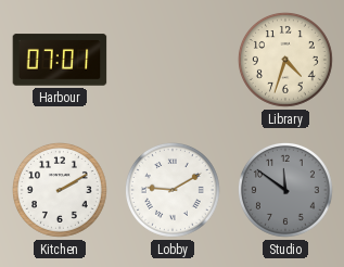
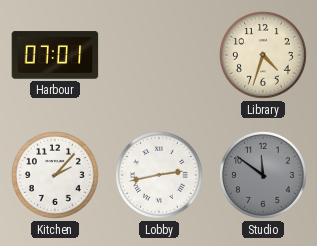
Kitchen: 2:10 -> 2:07
Lobby: 9:10 -> 2:43
